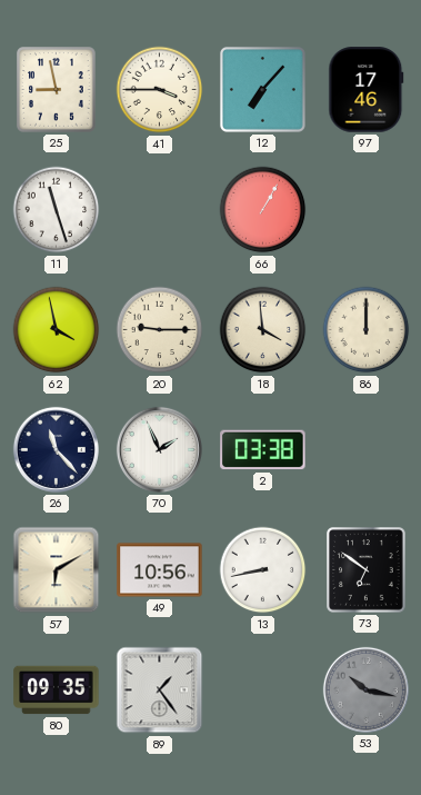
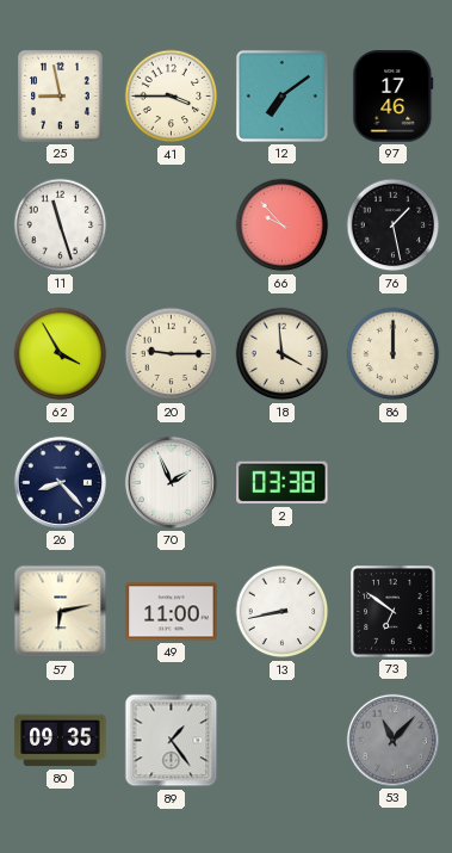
12: 7:07 -> 7:09
66: 1:05 -> 9:53
76: none -> 1:28
62: 3:58 -> 3:55
26: 11:23 -> 8:23
57: 6:10 -> 6:13
49: 10:56 -> 11:00
53: 10:17 -> 11:07
